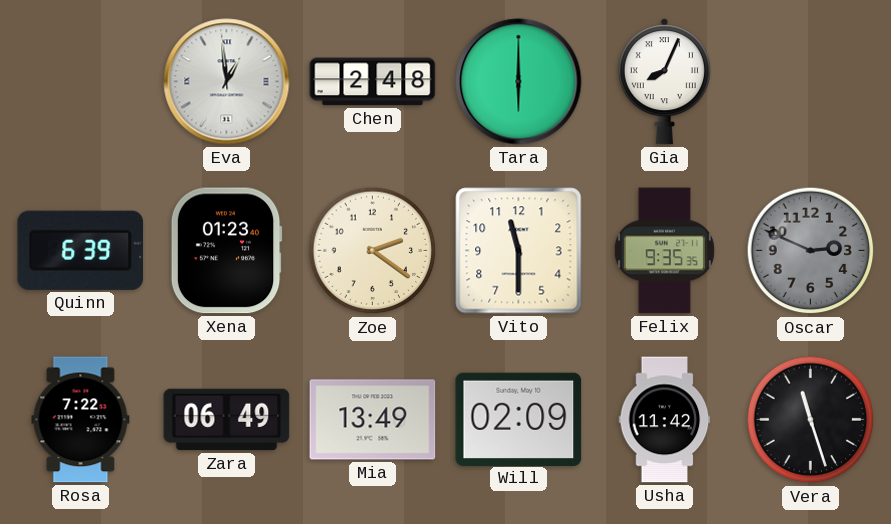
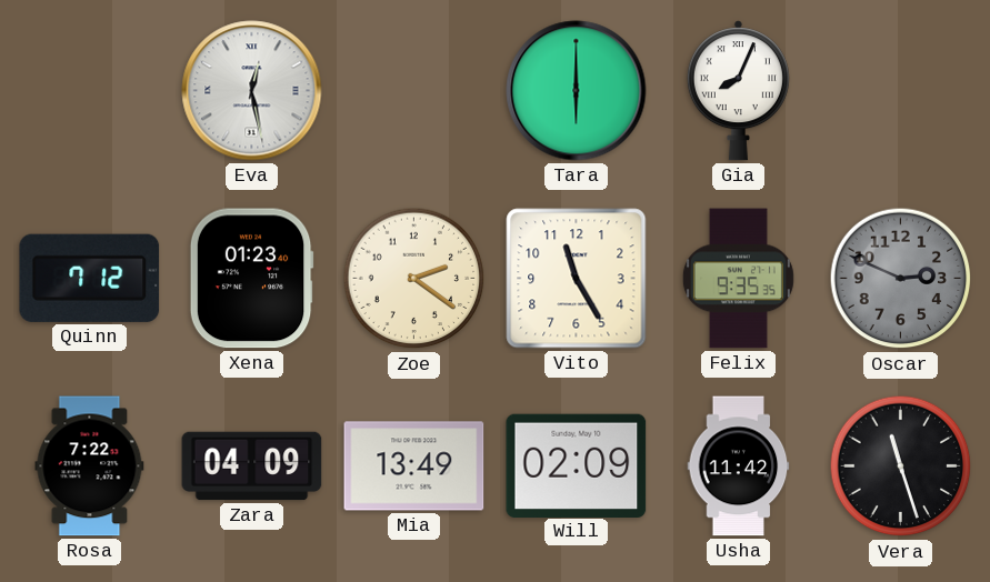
Eva: 12:59 -> 12:28
Chen: 2:48 -> none
Quinn: 6:39 -> 7:12
Vito: 11:30 -> 11:25
Zara: 06:49 -> 04:09
